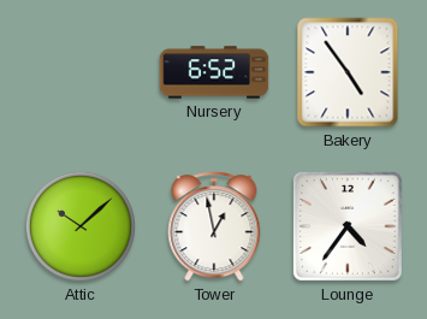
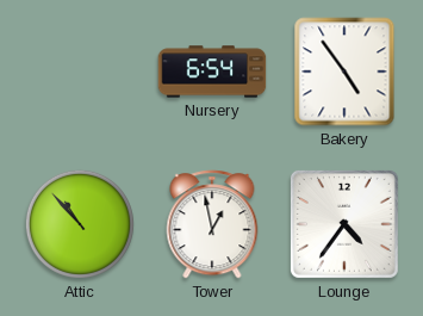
Nursery: 6:52 -> 6:54
Attic: 10:08 -> 10:53
